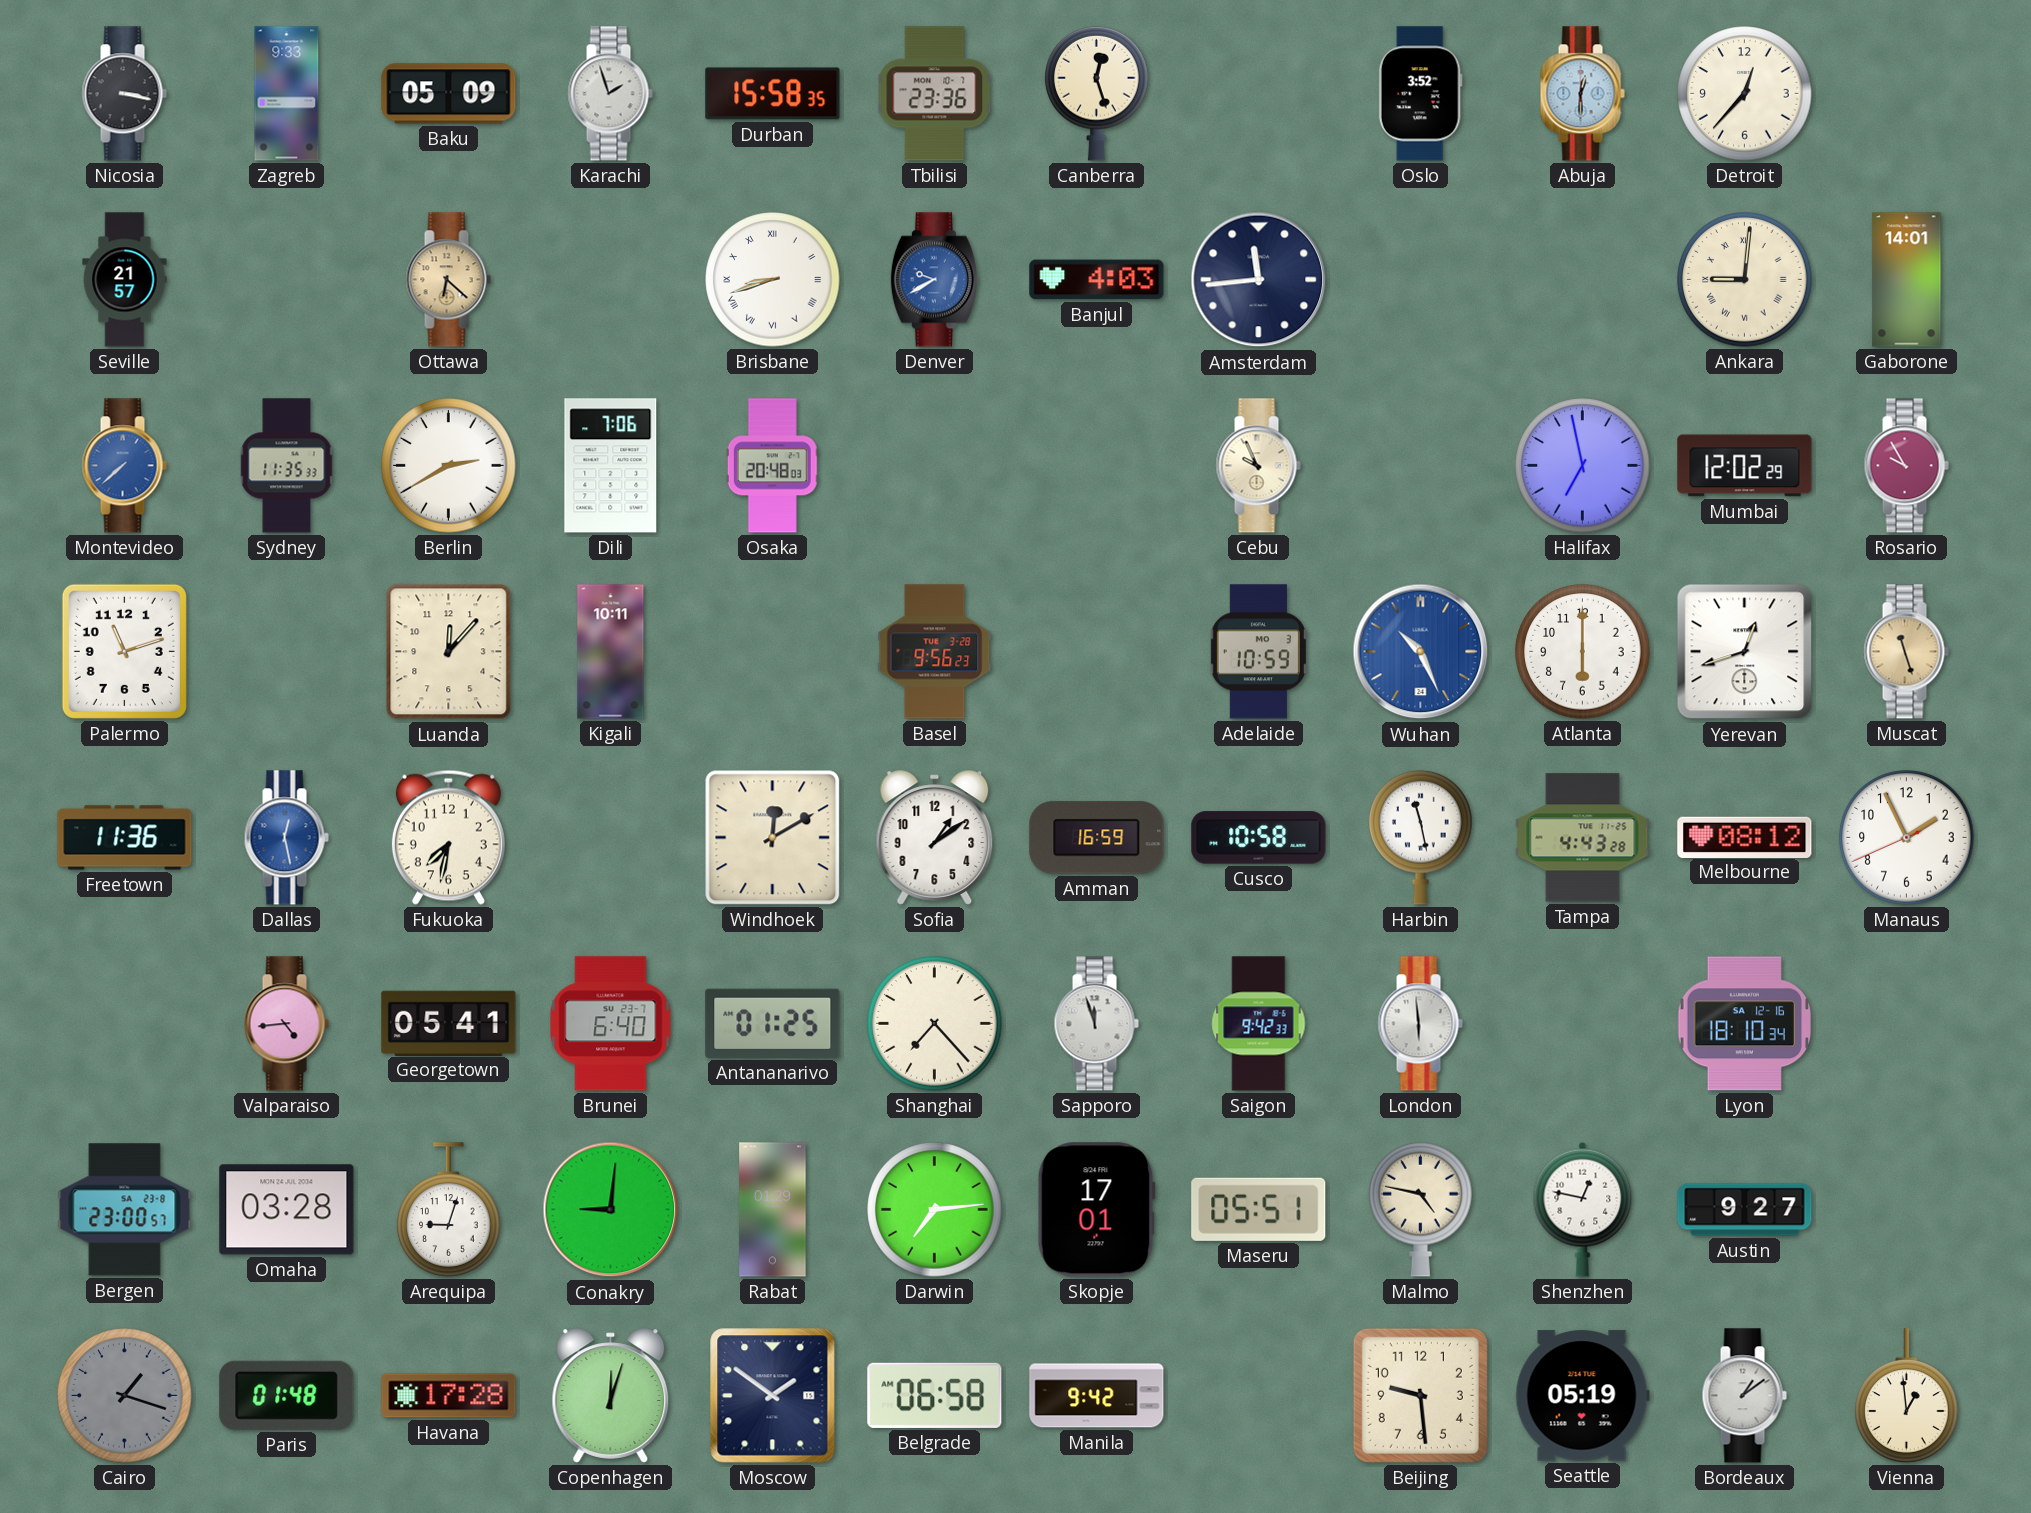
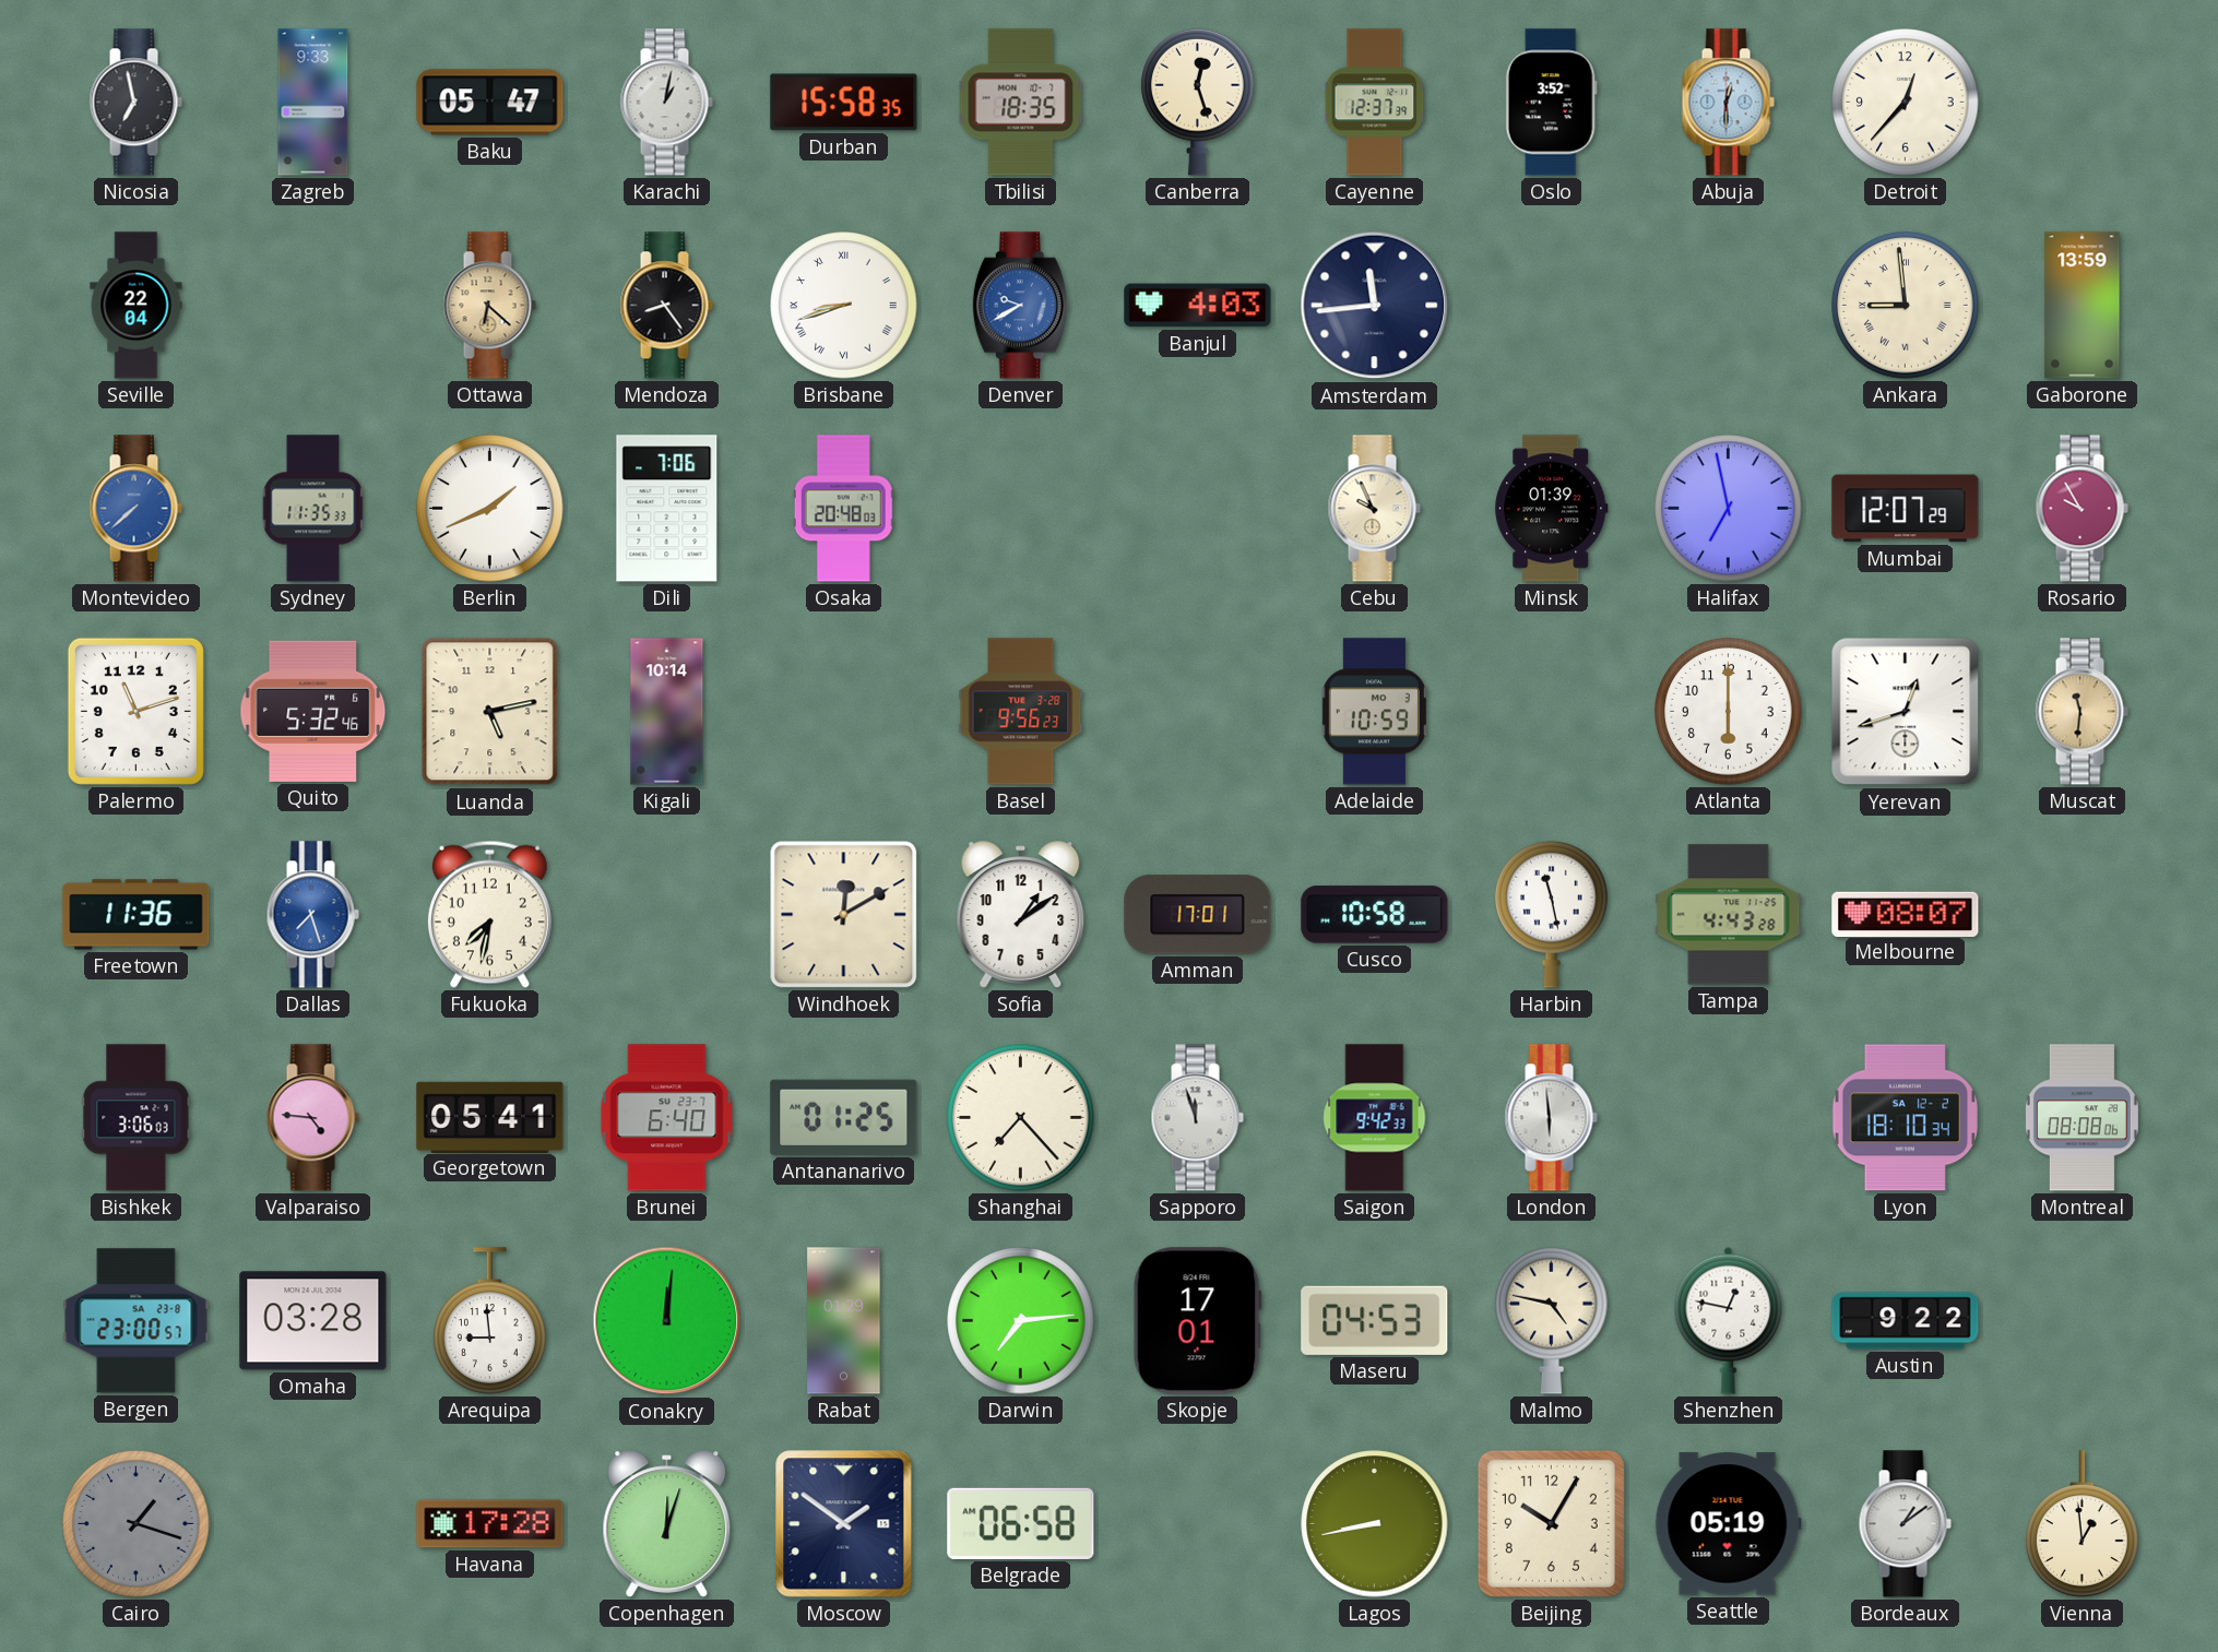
Nicosia: 3:17 -> 6:58
Baku: 05:09 -> 05:47
Karachi: 1:57 -> 1:02
Tbilisi: 23:36 -> 18:35
Cayenne: none -> 12:37
Seville: 21:57 -> 22:04
Mendoza: none -> 8:24
Ankara: 9:01 -> 8:59
Gaborone: 14:01 -> 13:59
Berlin: 2:40 -> 1:41
Minsk: none -> 01:39
Mumbai: 12:02 -> 12:07
Quito: none -> 5:32
Luanda: 12:07 -> 5:13
Kigali: 10:11 -> 10:14
Wuhan: 10:26 -> none
Muscat: 11:27 -> 11:31
Dallas: 12:28 -> 7:27
Amman: 16:59 -> 17:01
Melbourne: 08:12 -> 08:07
Manaus: 1:55 -> none
Bishkek: none -> 3:06
Valparaiso: 4:44 -> 4:46
Lyon date: SA 12-16 -> SA 12-2
Montreal: none -> 08:08
Arequipa: 9:03 -> 8:59
Conakry: 9:01 -> 12:01
Maseru: 05:51 -> 04:53
Austin: 9:27 -> 9:22
Paris: 01:48 -> none
Manila: 9:42 -> none
Lagos: none -> 8:43
Beijing: 9:29 -> 10:05
